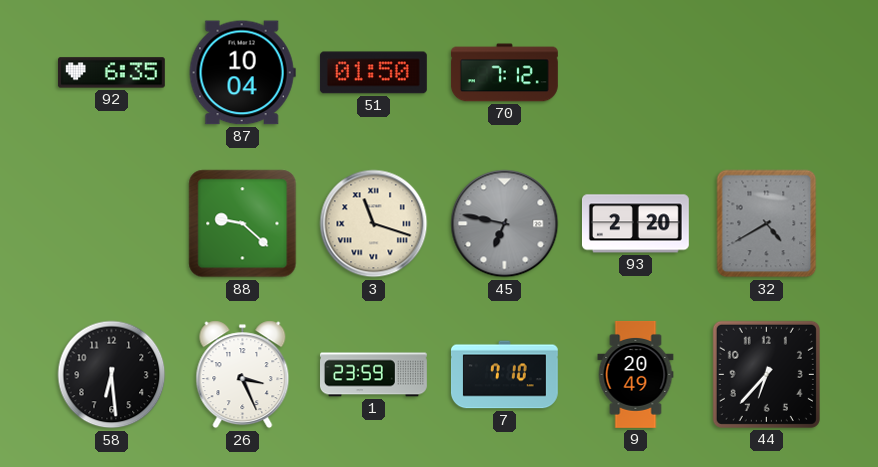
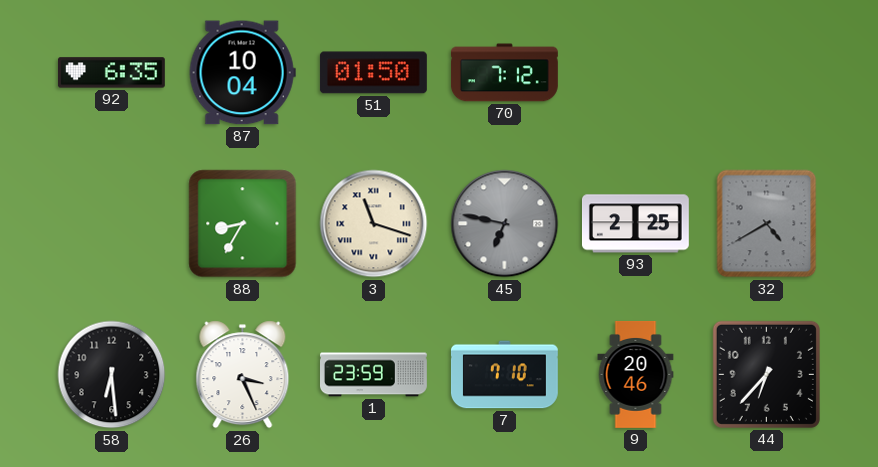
88: 9:22 -> 8:35
93: 2:20 -> 2:25
9: 20:49 -> 20:46
